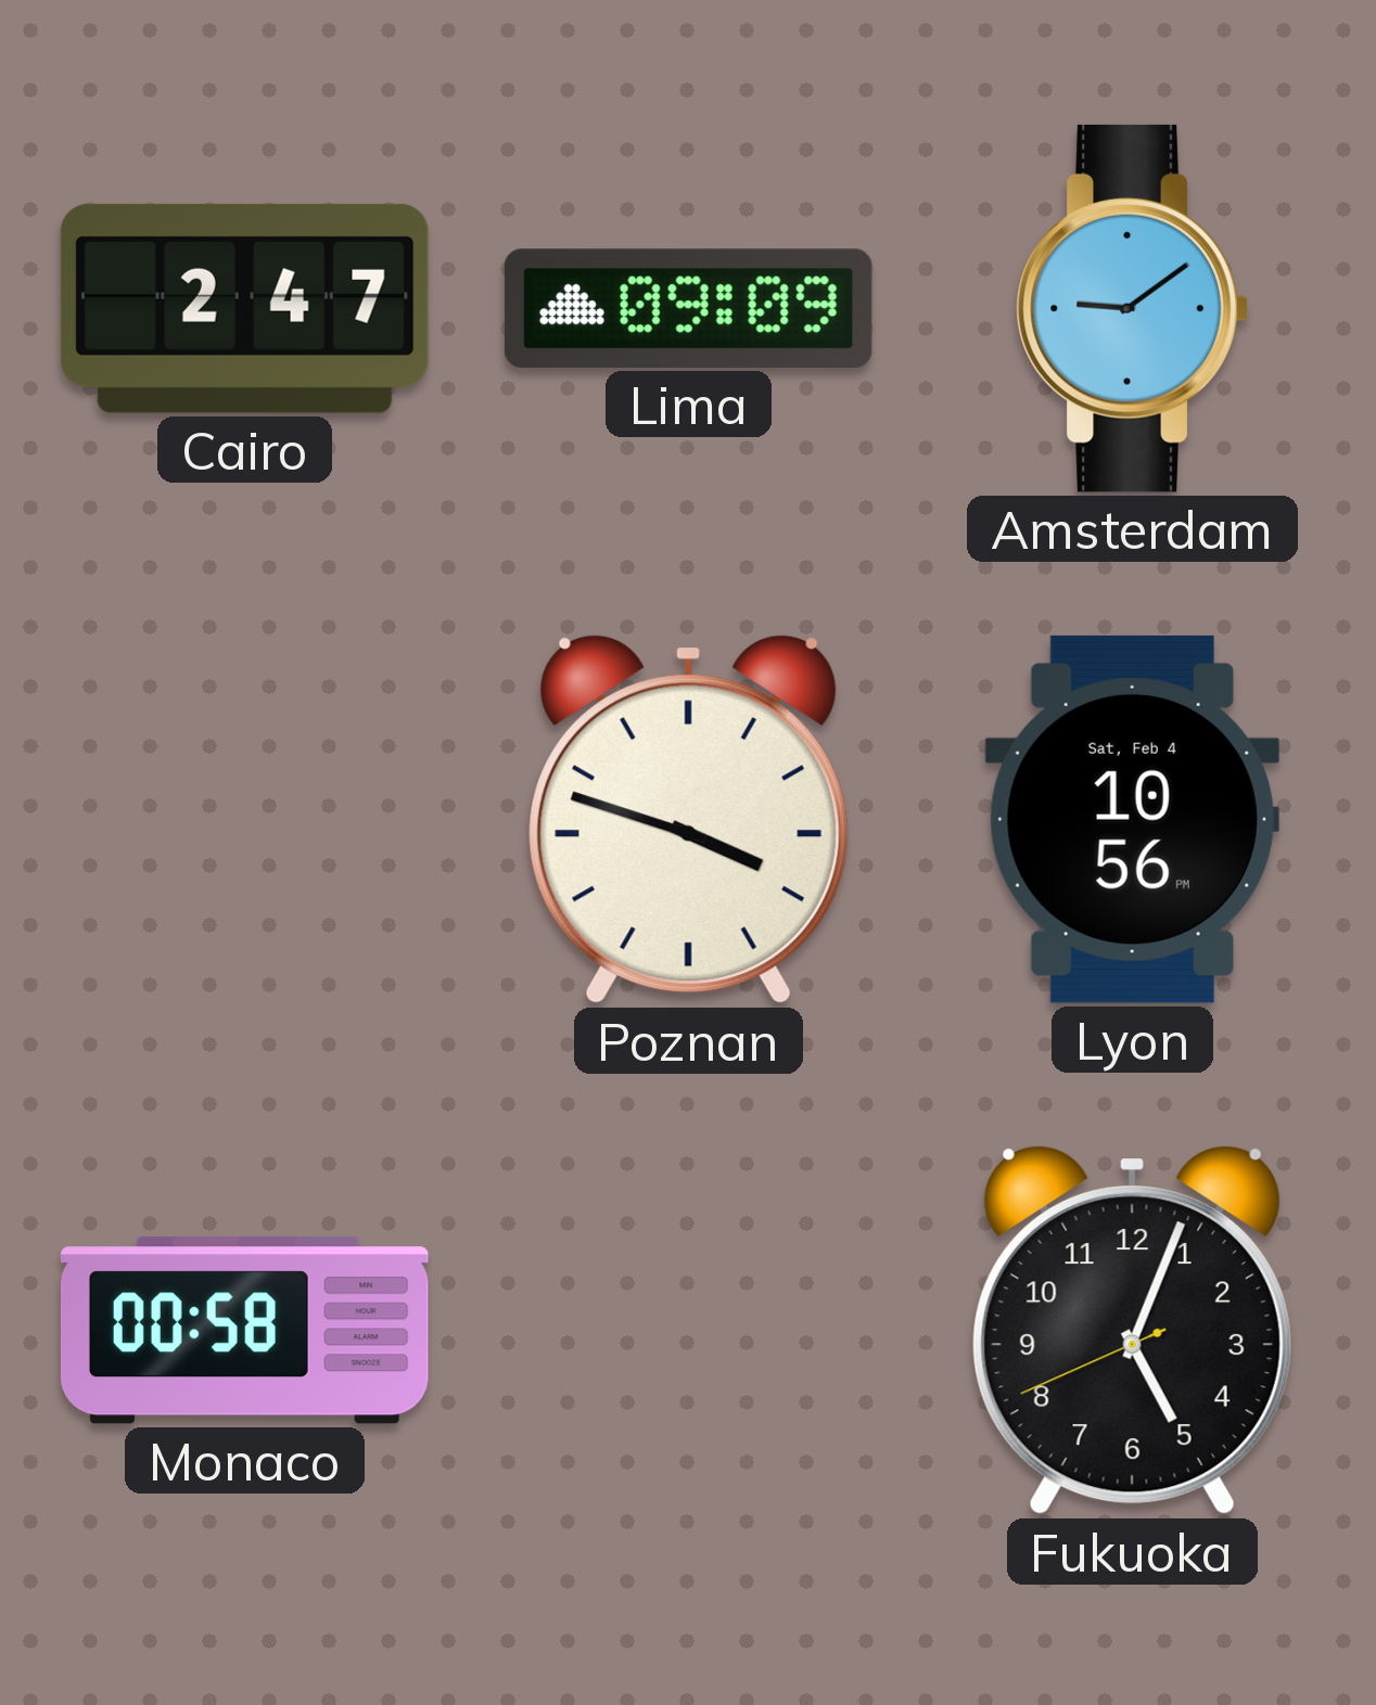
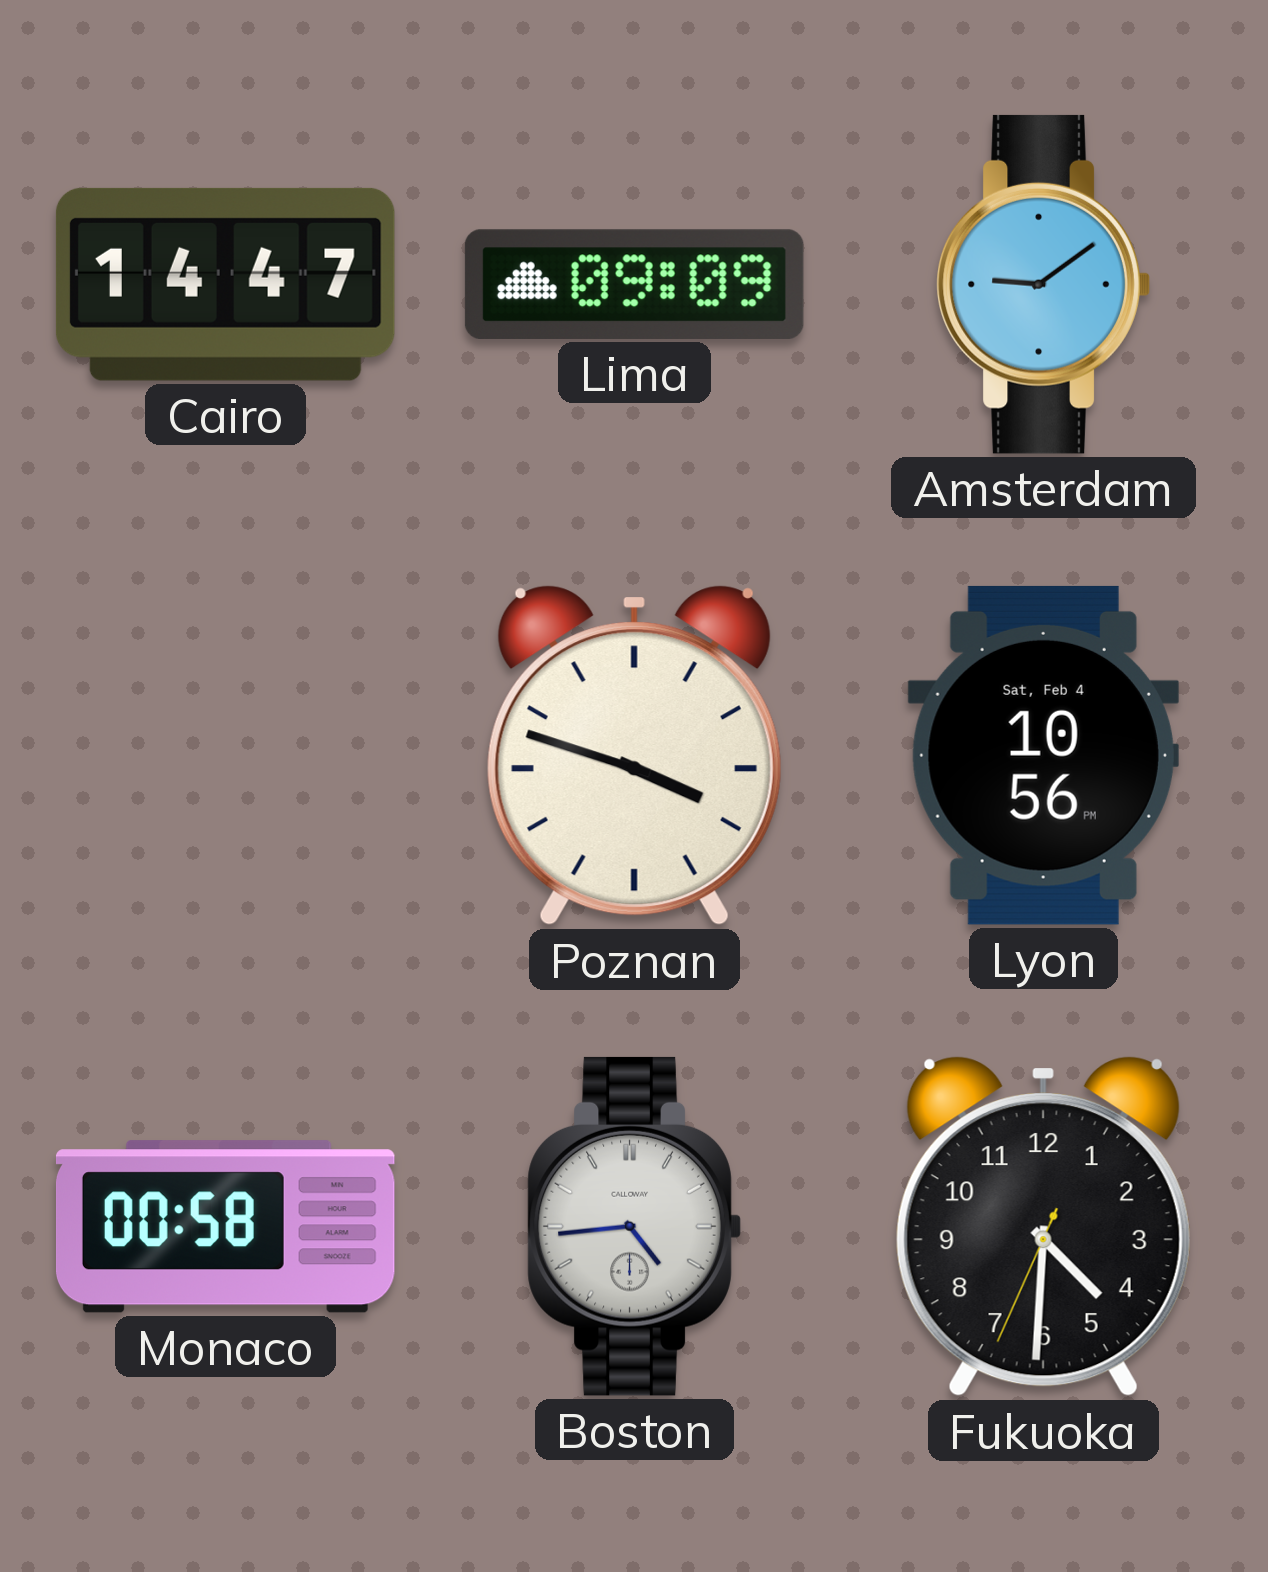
Cairo: 2:47 -> 14:47
Boston: none -> 4:44
Fukuoka: 5:03 -> 4:30
